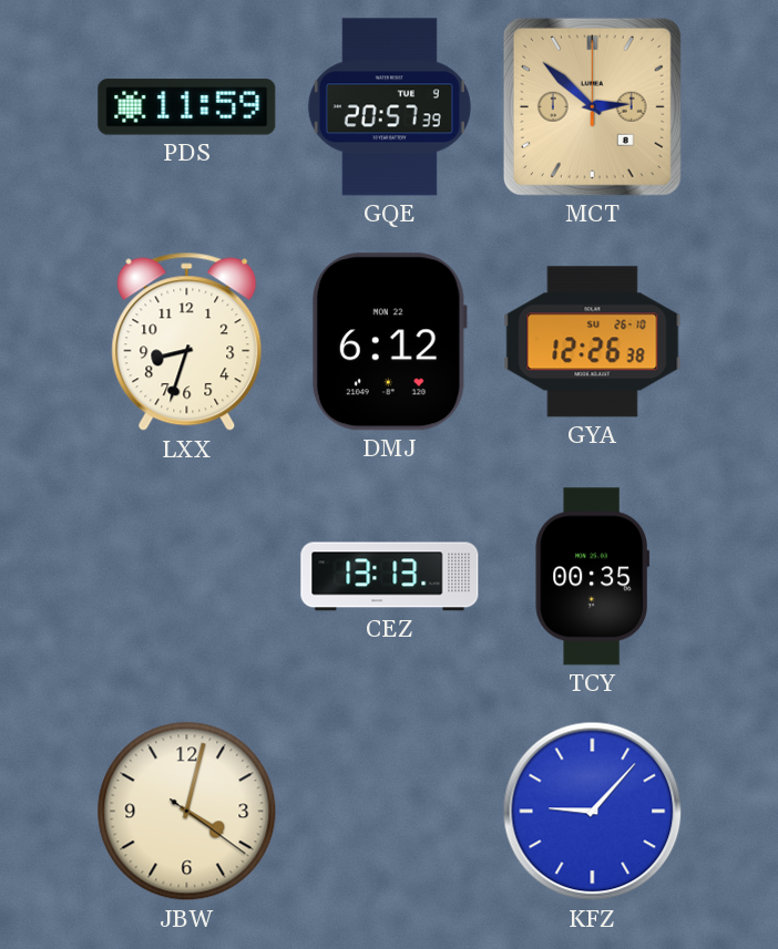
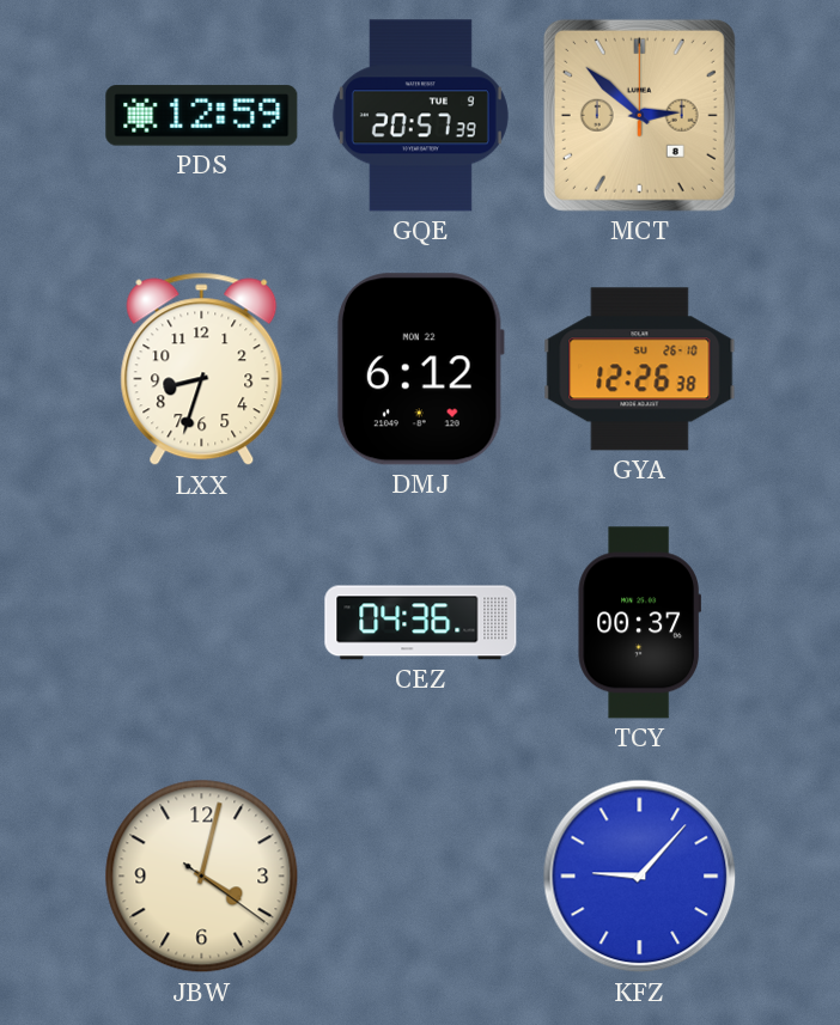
PDS: 11:59 -> 12:59
CEZ: 13:13 -> 04:36
TCY: 00:35 -> 00:37
